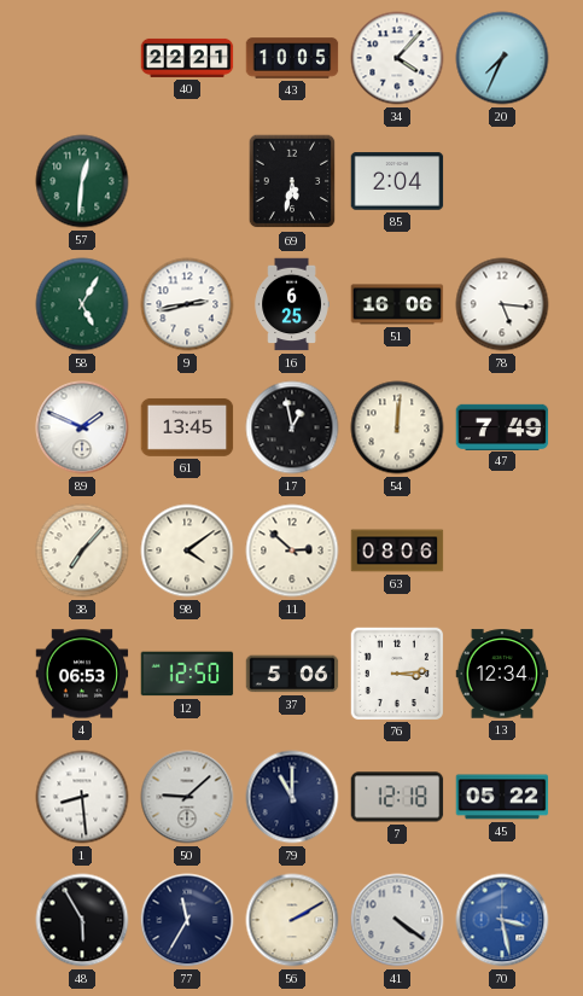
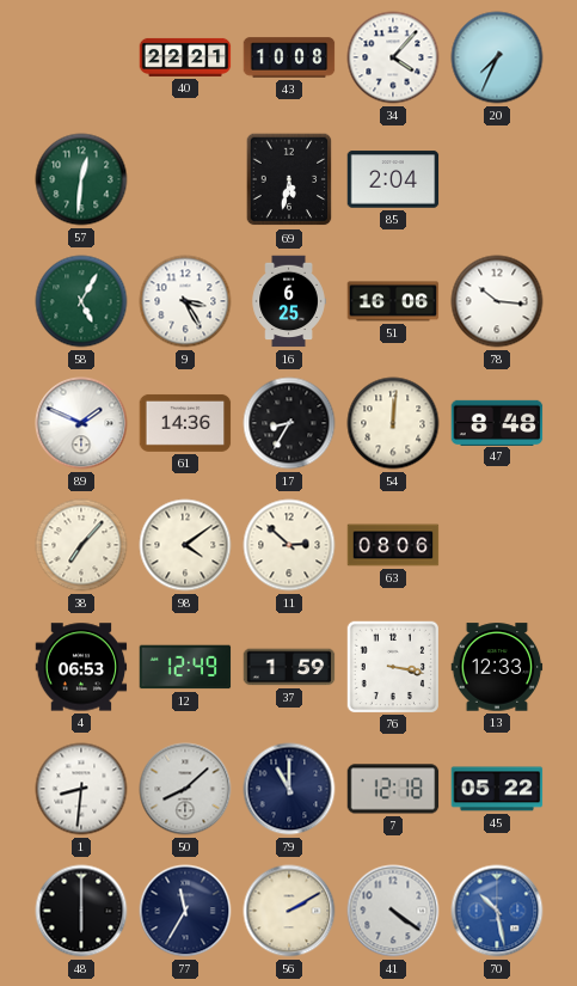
43: 10:05 -> 10:08
9: 2:43 -> 3:25
78: 5:16 -> 10:16
61: 13:45 -> 14:36
17: 12:58 -> 8:35
47: 7:49 -> 8:48
12: 12:50 -> 12:49
37: 5:06 -> 1:59
76: 3:14 -> 3:17
13: 12:34 -> 12:33
1: 8:29 -> 8:31
50: 9:08 -> 8:08
48: 5:55 -> 6:00
70: 3:28 -> 10:28
